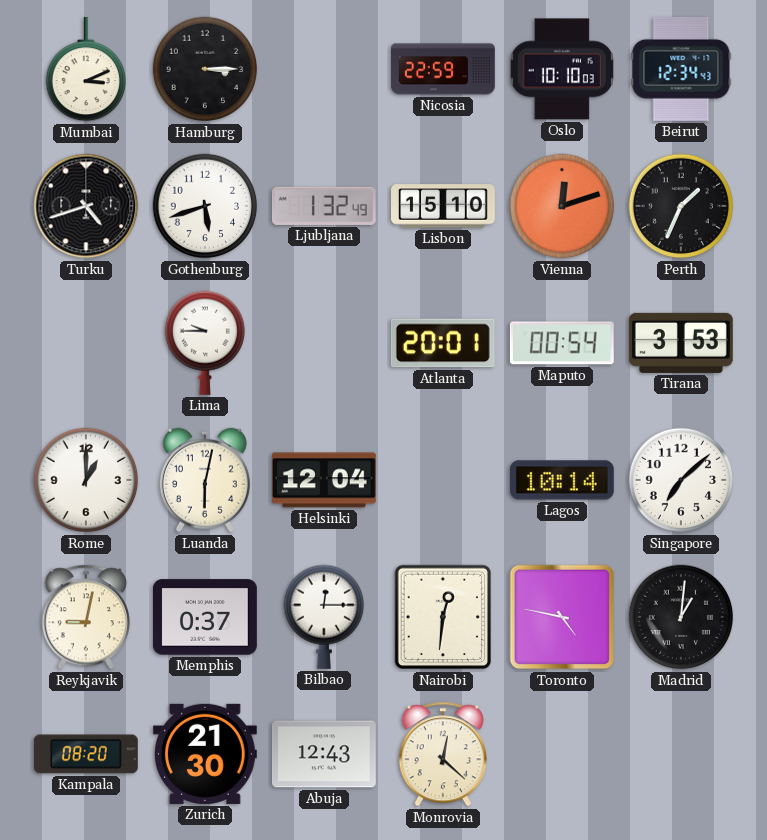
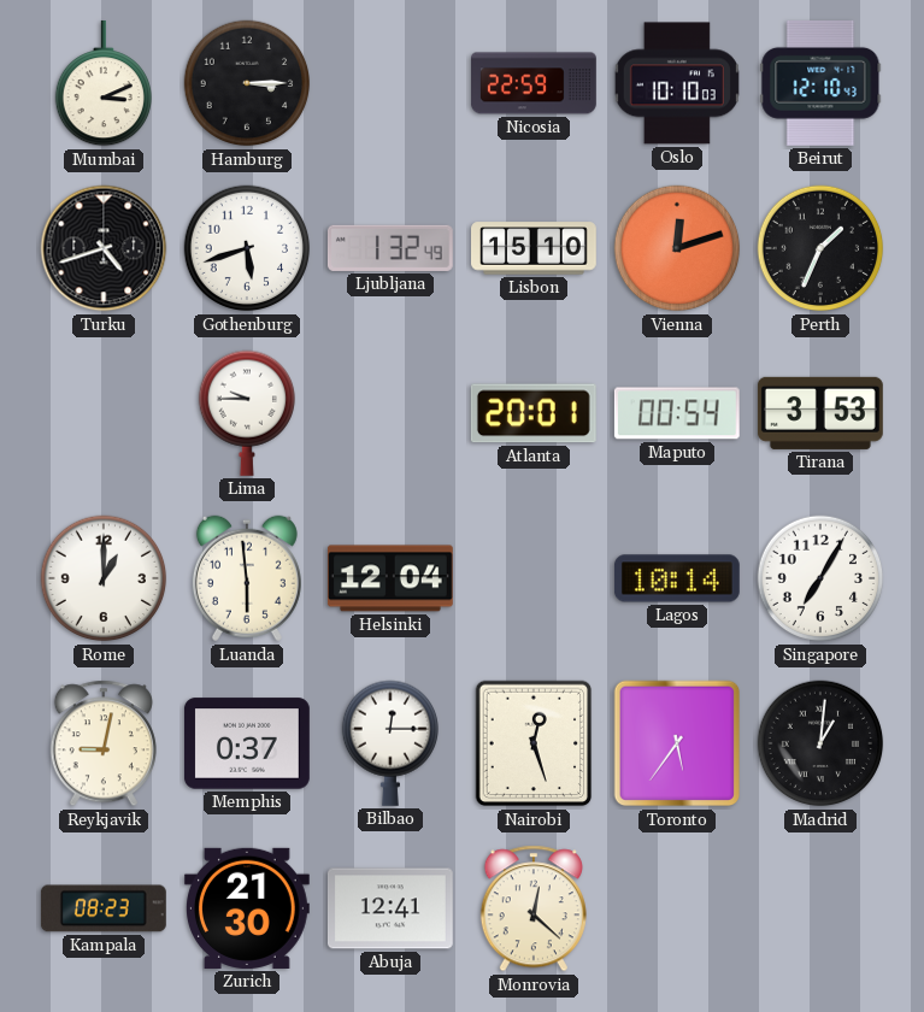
Beirut: 12:34 -> 12:10
Luanda: 6:02 -> 5:59
Singapore: 7:08 -> 7:05
Nairobi: 12:31 -> 12:27
Toronto: 4:47 -> 5:36
Kampala: 08:20 -> 08:23
Abuja: 12:43 -> 12:41
